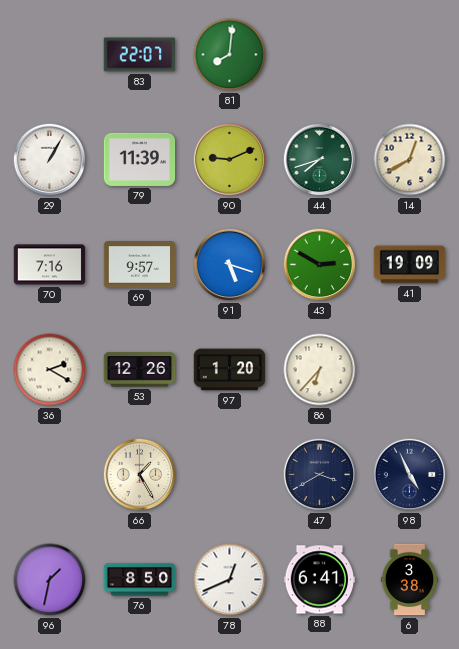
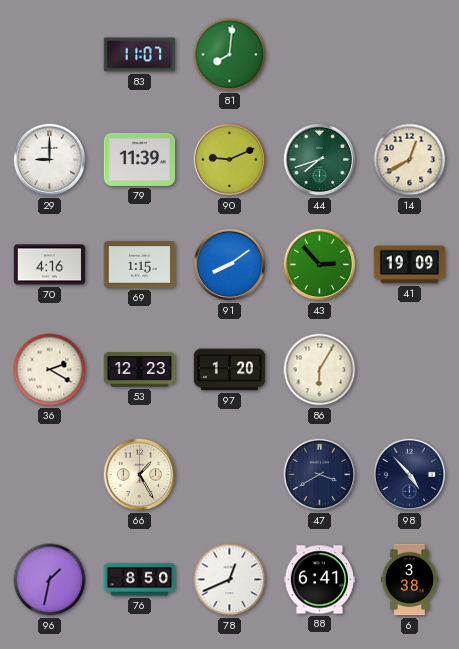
83: 22:07 -> 11:07
29: 1:05 -> 9:00
70: 7:16 -> 4:16
69: 9:57 -> 1:15
91: 5:18 -> 8:09
43: 2:50 -> 2:53
53: 12:26 -> 12:23
86: 6:37 -> 6:05
98: 4:56 -> 4:53
